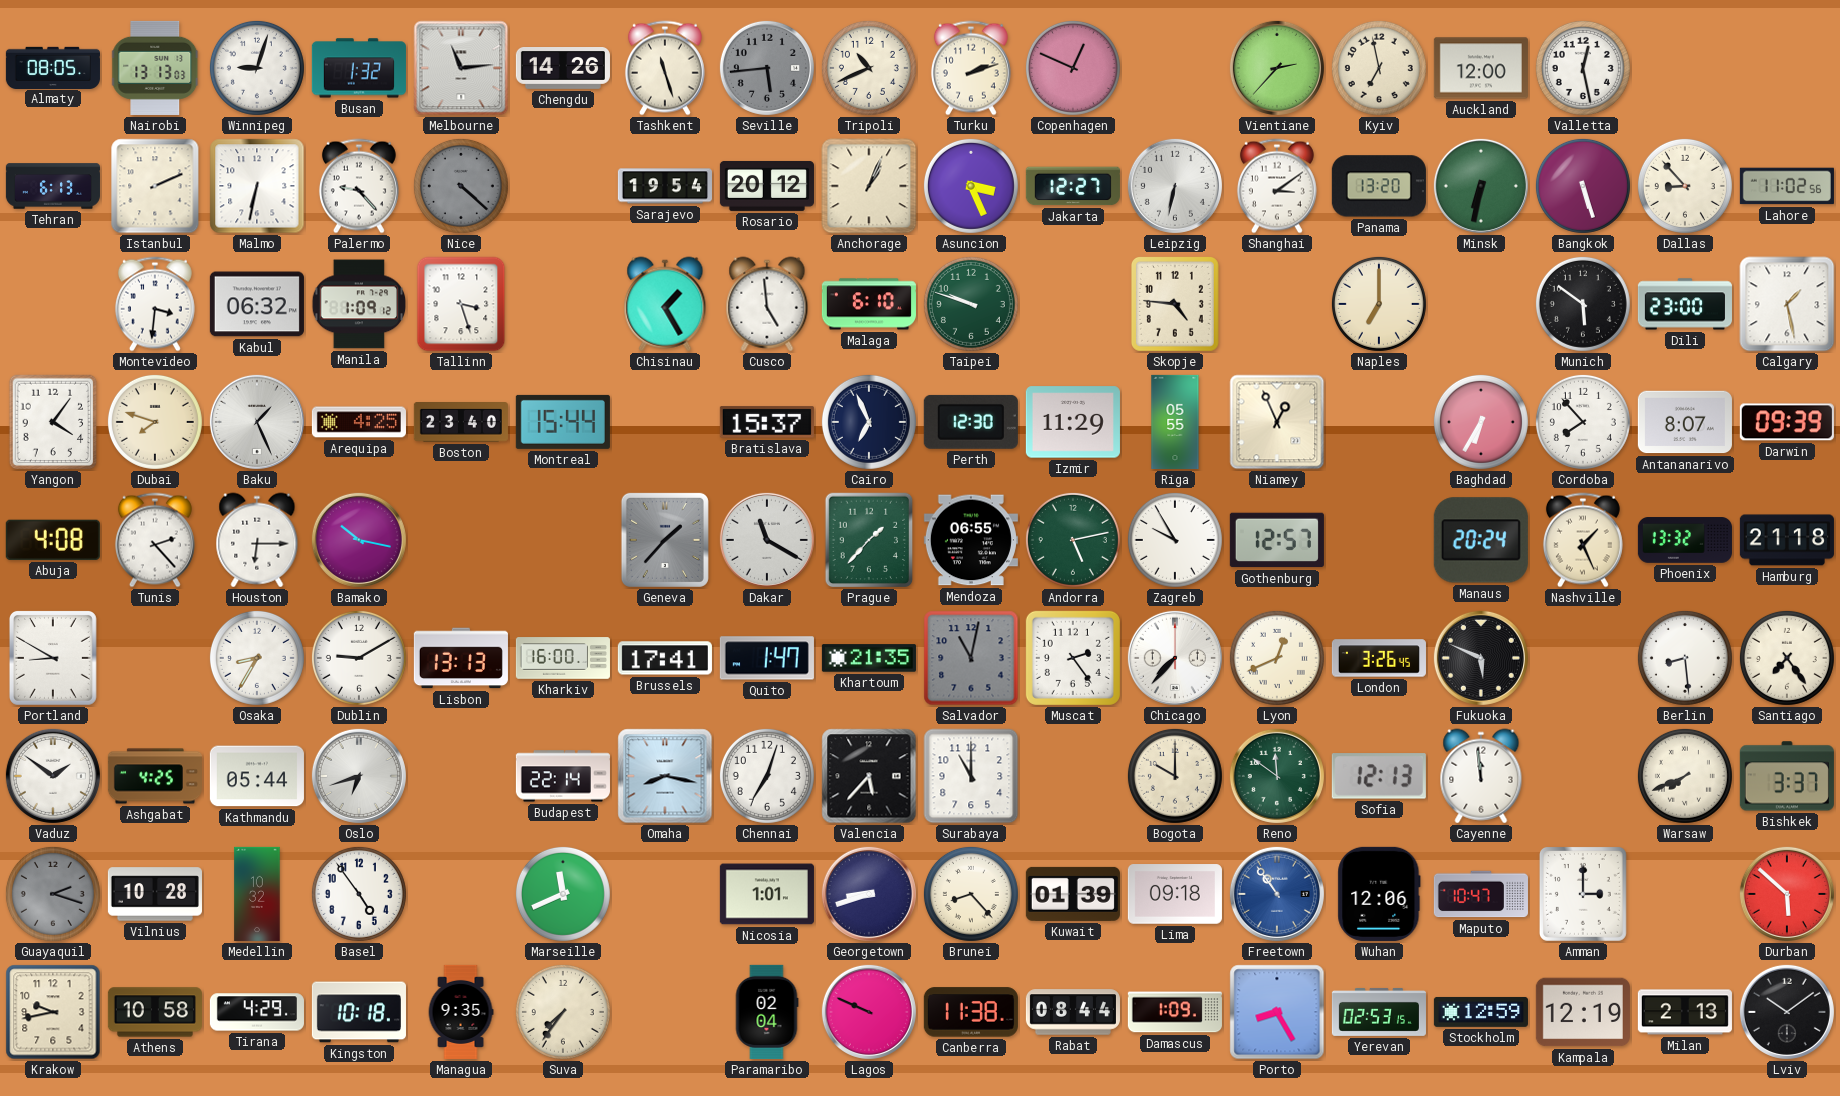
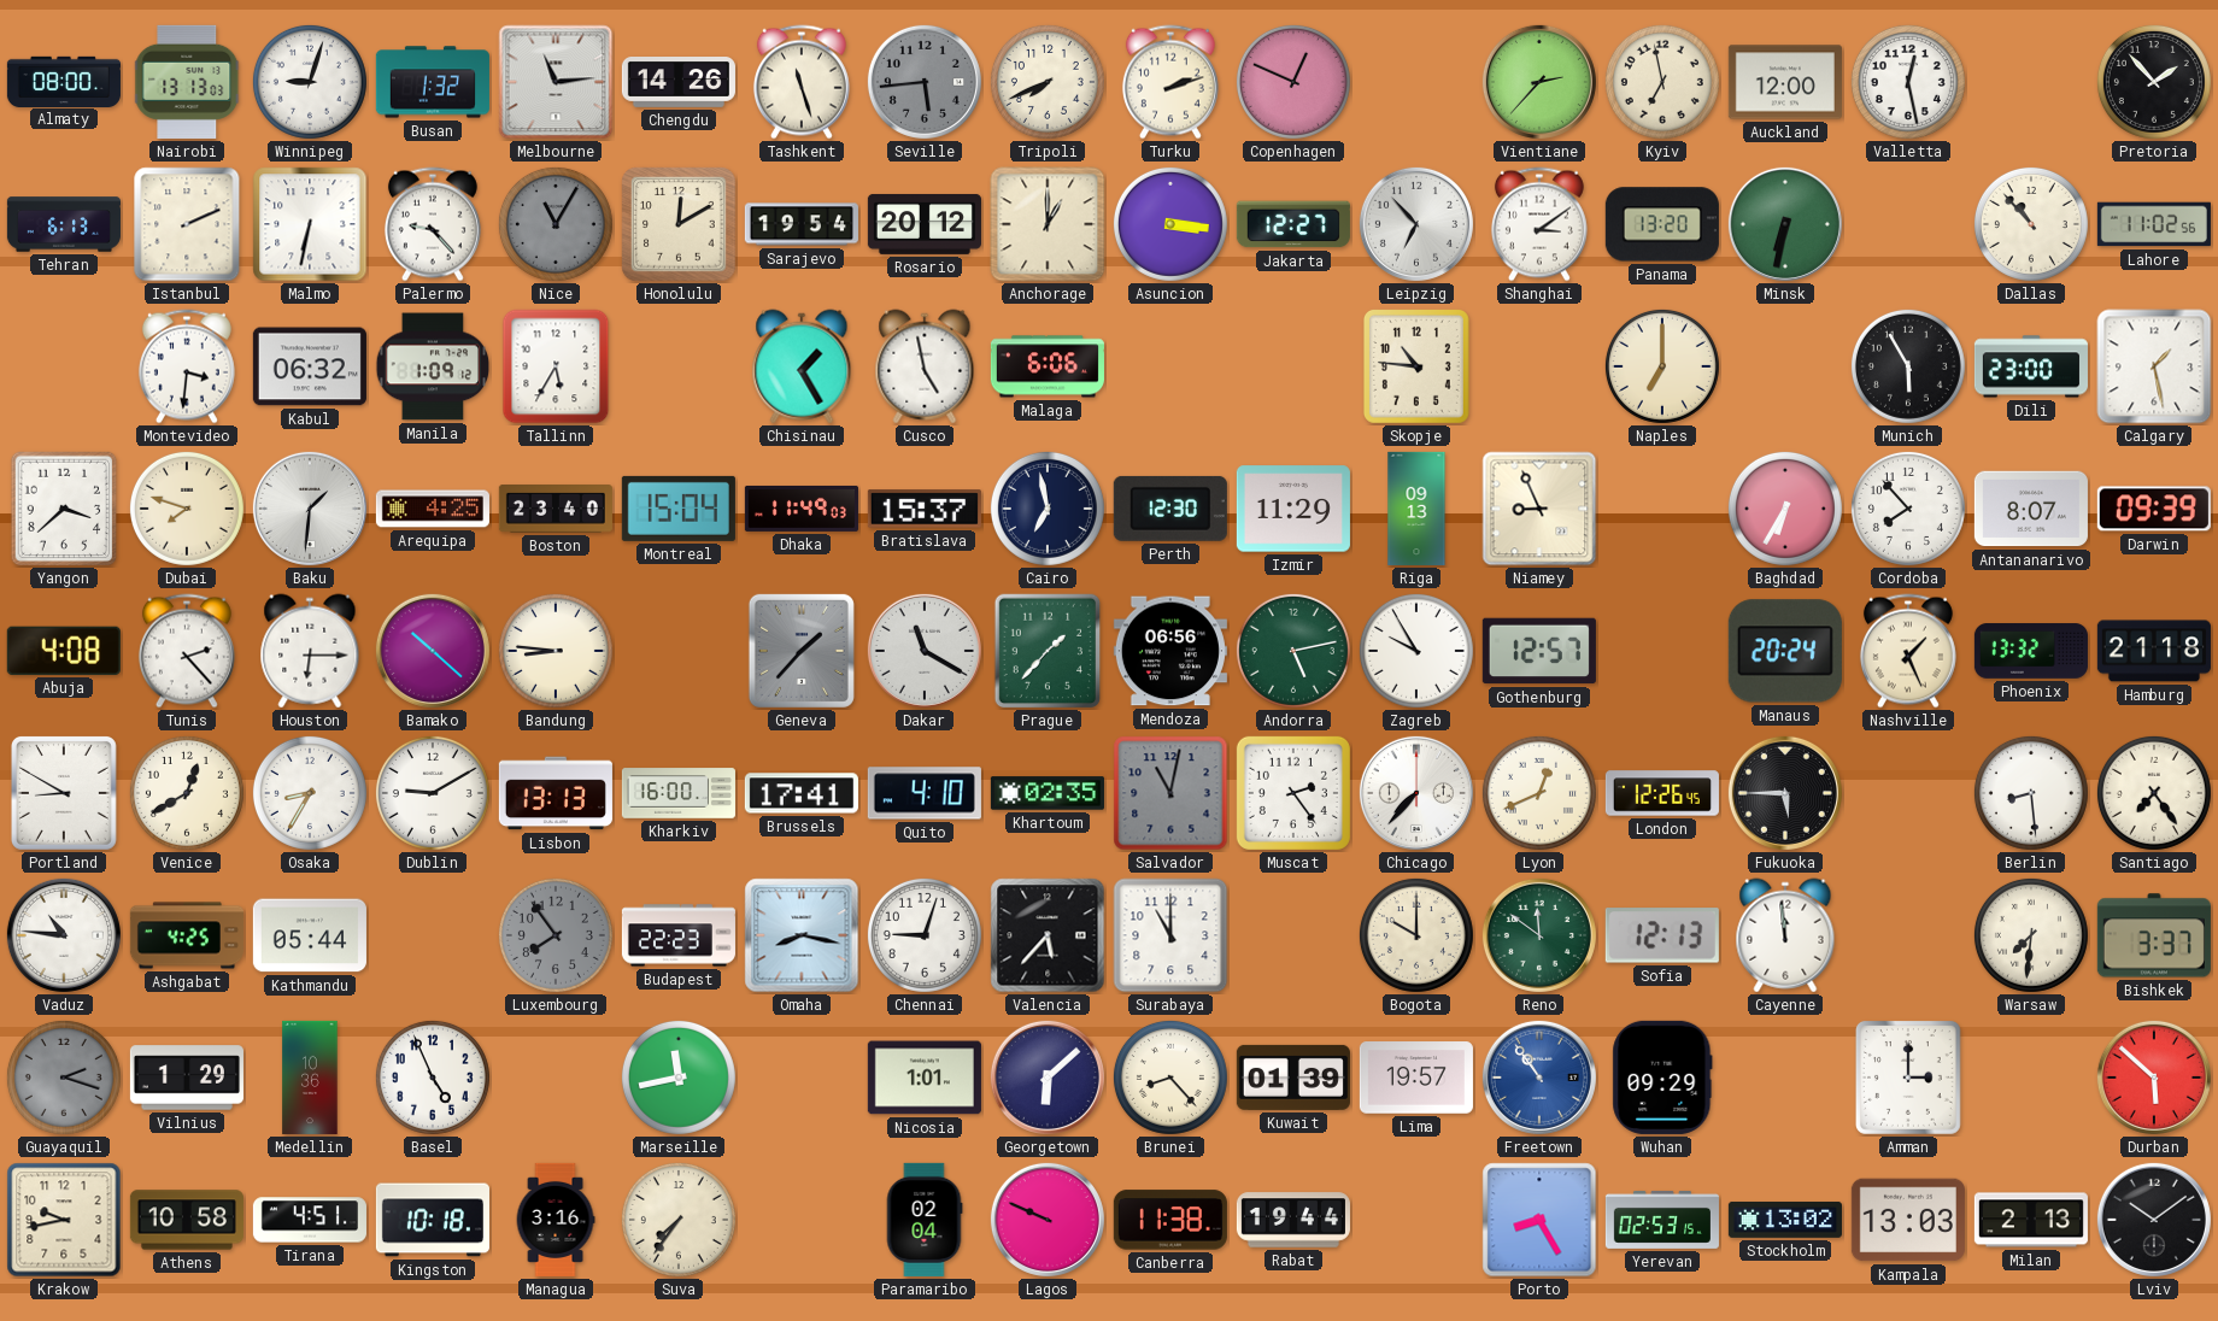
Almaty: 08:05 -> 08:00
Tripoli: 10:41 -> 7:41
Pretoria: none -> 1:53
Nice: 4:22 -> 11:05
Honolulu: none -> 12:10
Anchorage: 1:04 -> 1:00
Asuncion: 3:26 -> 3:16
Leipzig: 6:32 -> 6:53
Bangkok: 5:27 -> none
Dallas: 8:53 -> 10:53
Tallinn: 3:27 -> 5:35
Cusco: 4:59 -> 4:58
Malaga: 6:10 -> 6:06
Taipei: 9:48 -> none
Skopje: 4:46 -> 10:46
Munich: 5:51 -> 5:55
Yangon: 4:06 -> 3:38
Baku: 1:26 -> 1:31
Montreal: 15:44 -> 15:04
Dhaka: none -> 11:49
Cairo: 6:56 -> 6:58
Riga: 05:55 -> 09:13
Niamey: 12:56 -> 8:56
Bamako: 10:17 -> 10:22
Bandung: none -> 8:46
Mendoza: 06:55 -> 06:56
Venice: none -> 12:40
Quito: 1:47 -> 4:10
Khartoum: 21:35 -> 02:35
London: 3:26 -> 12:26
Fukuoka: 5:49 -> 5:45
Vaduz: 1:51 -> 10:46
Oslo: 6:42 -> none
Luxembourg: none -> 7:54
Budapest: 22:14 -> 22:23
Chennai: 7:03 -> 9:03
Warsaw: 7:41 -> 7:31
Vilnius: 10:28 -> 1:29
Medellin: 10:32 -> 10:36
Basel: 4:54 -> 4:56
Marseille: 11:41 -> 11:43
Georgetown: 8:42 -> 6:08
Lima: 09:18 -> 19:57
Wuhan: 12:06 -> 09:29
Maputo: 10:47 -> none
Tirana: 4:29 -> 4:51
Managua: 9:35 -> 3:16
Rabat: 08:44 -> 19:44
Damascus: 1:09 -> none
Stockholm: 12:59 -> 13:02
Kampala: 12:19 -> 13:03
